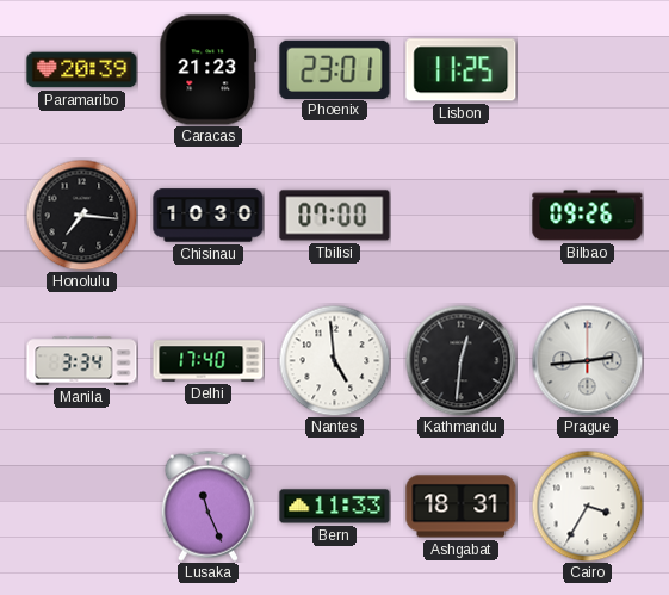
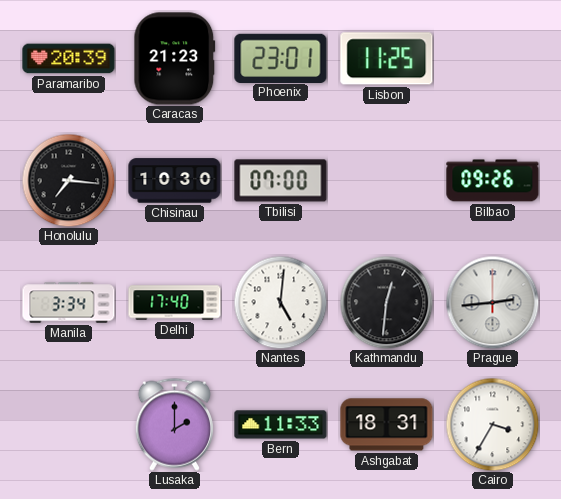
Nantes: 4:59 -> 5:01
Lusaka: 11:26 -> 2:00
